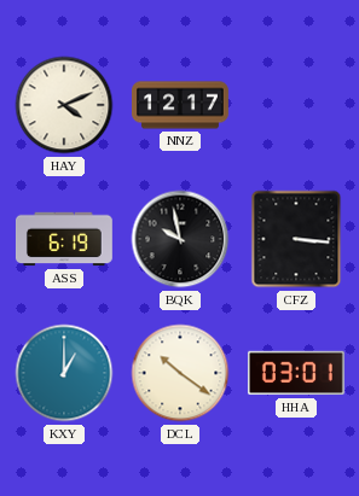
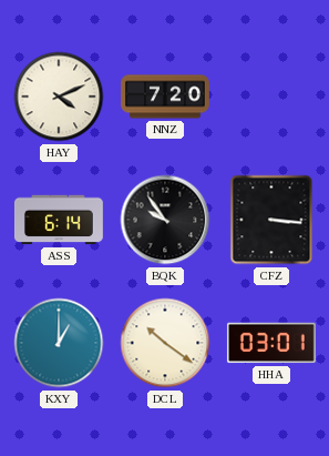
NNZ: 12:17 -> 7:20
ASS: 6:19 -> 6:14
BQK: 9:58 -> 9:54
